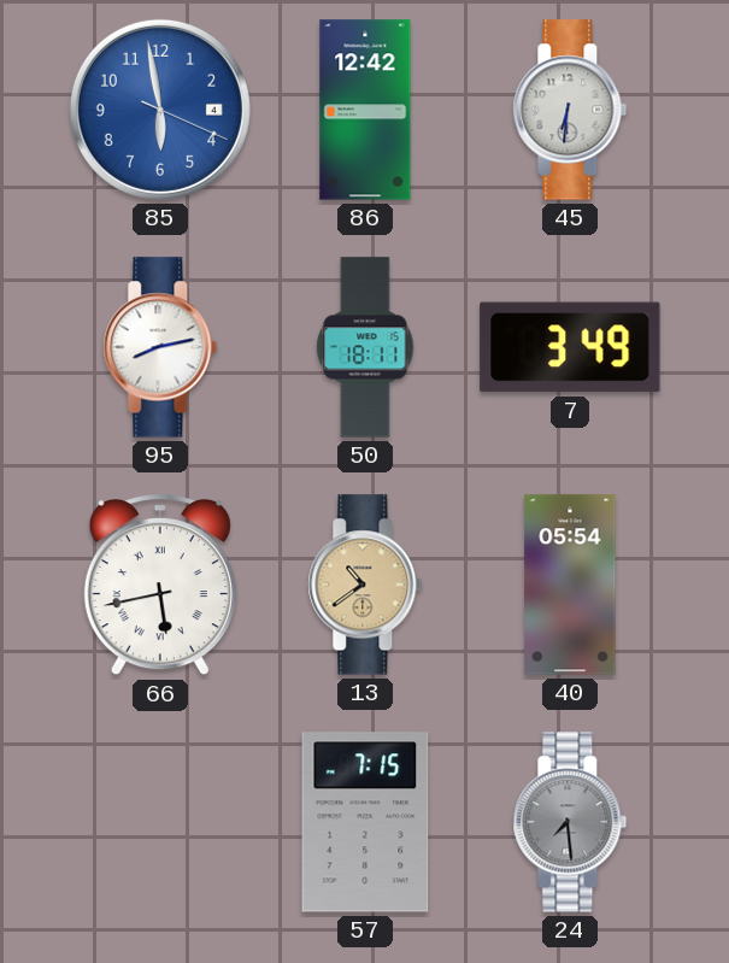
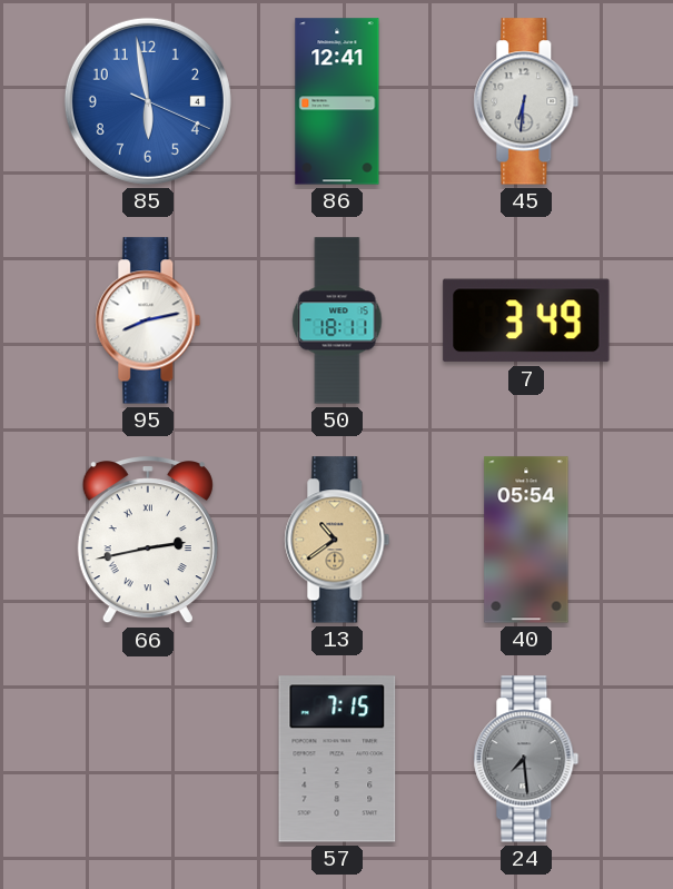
86: 12:42 -> 12:41
66: 5:43 -> 2:43
